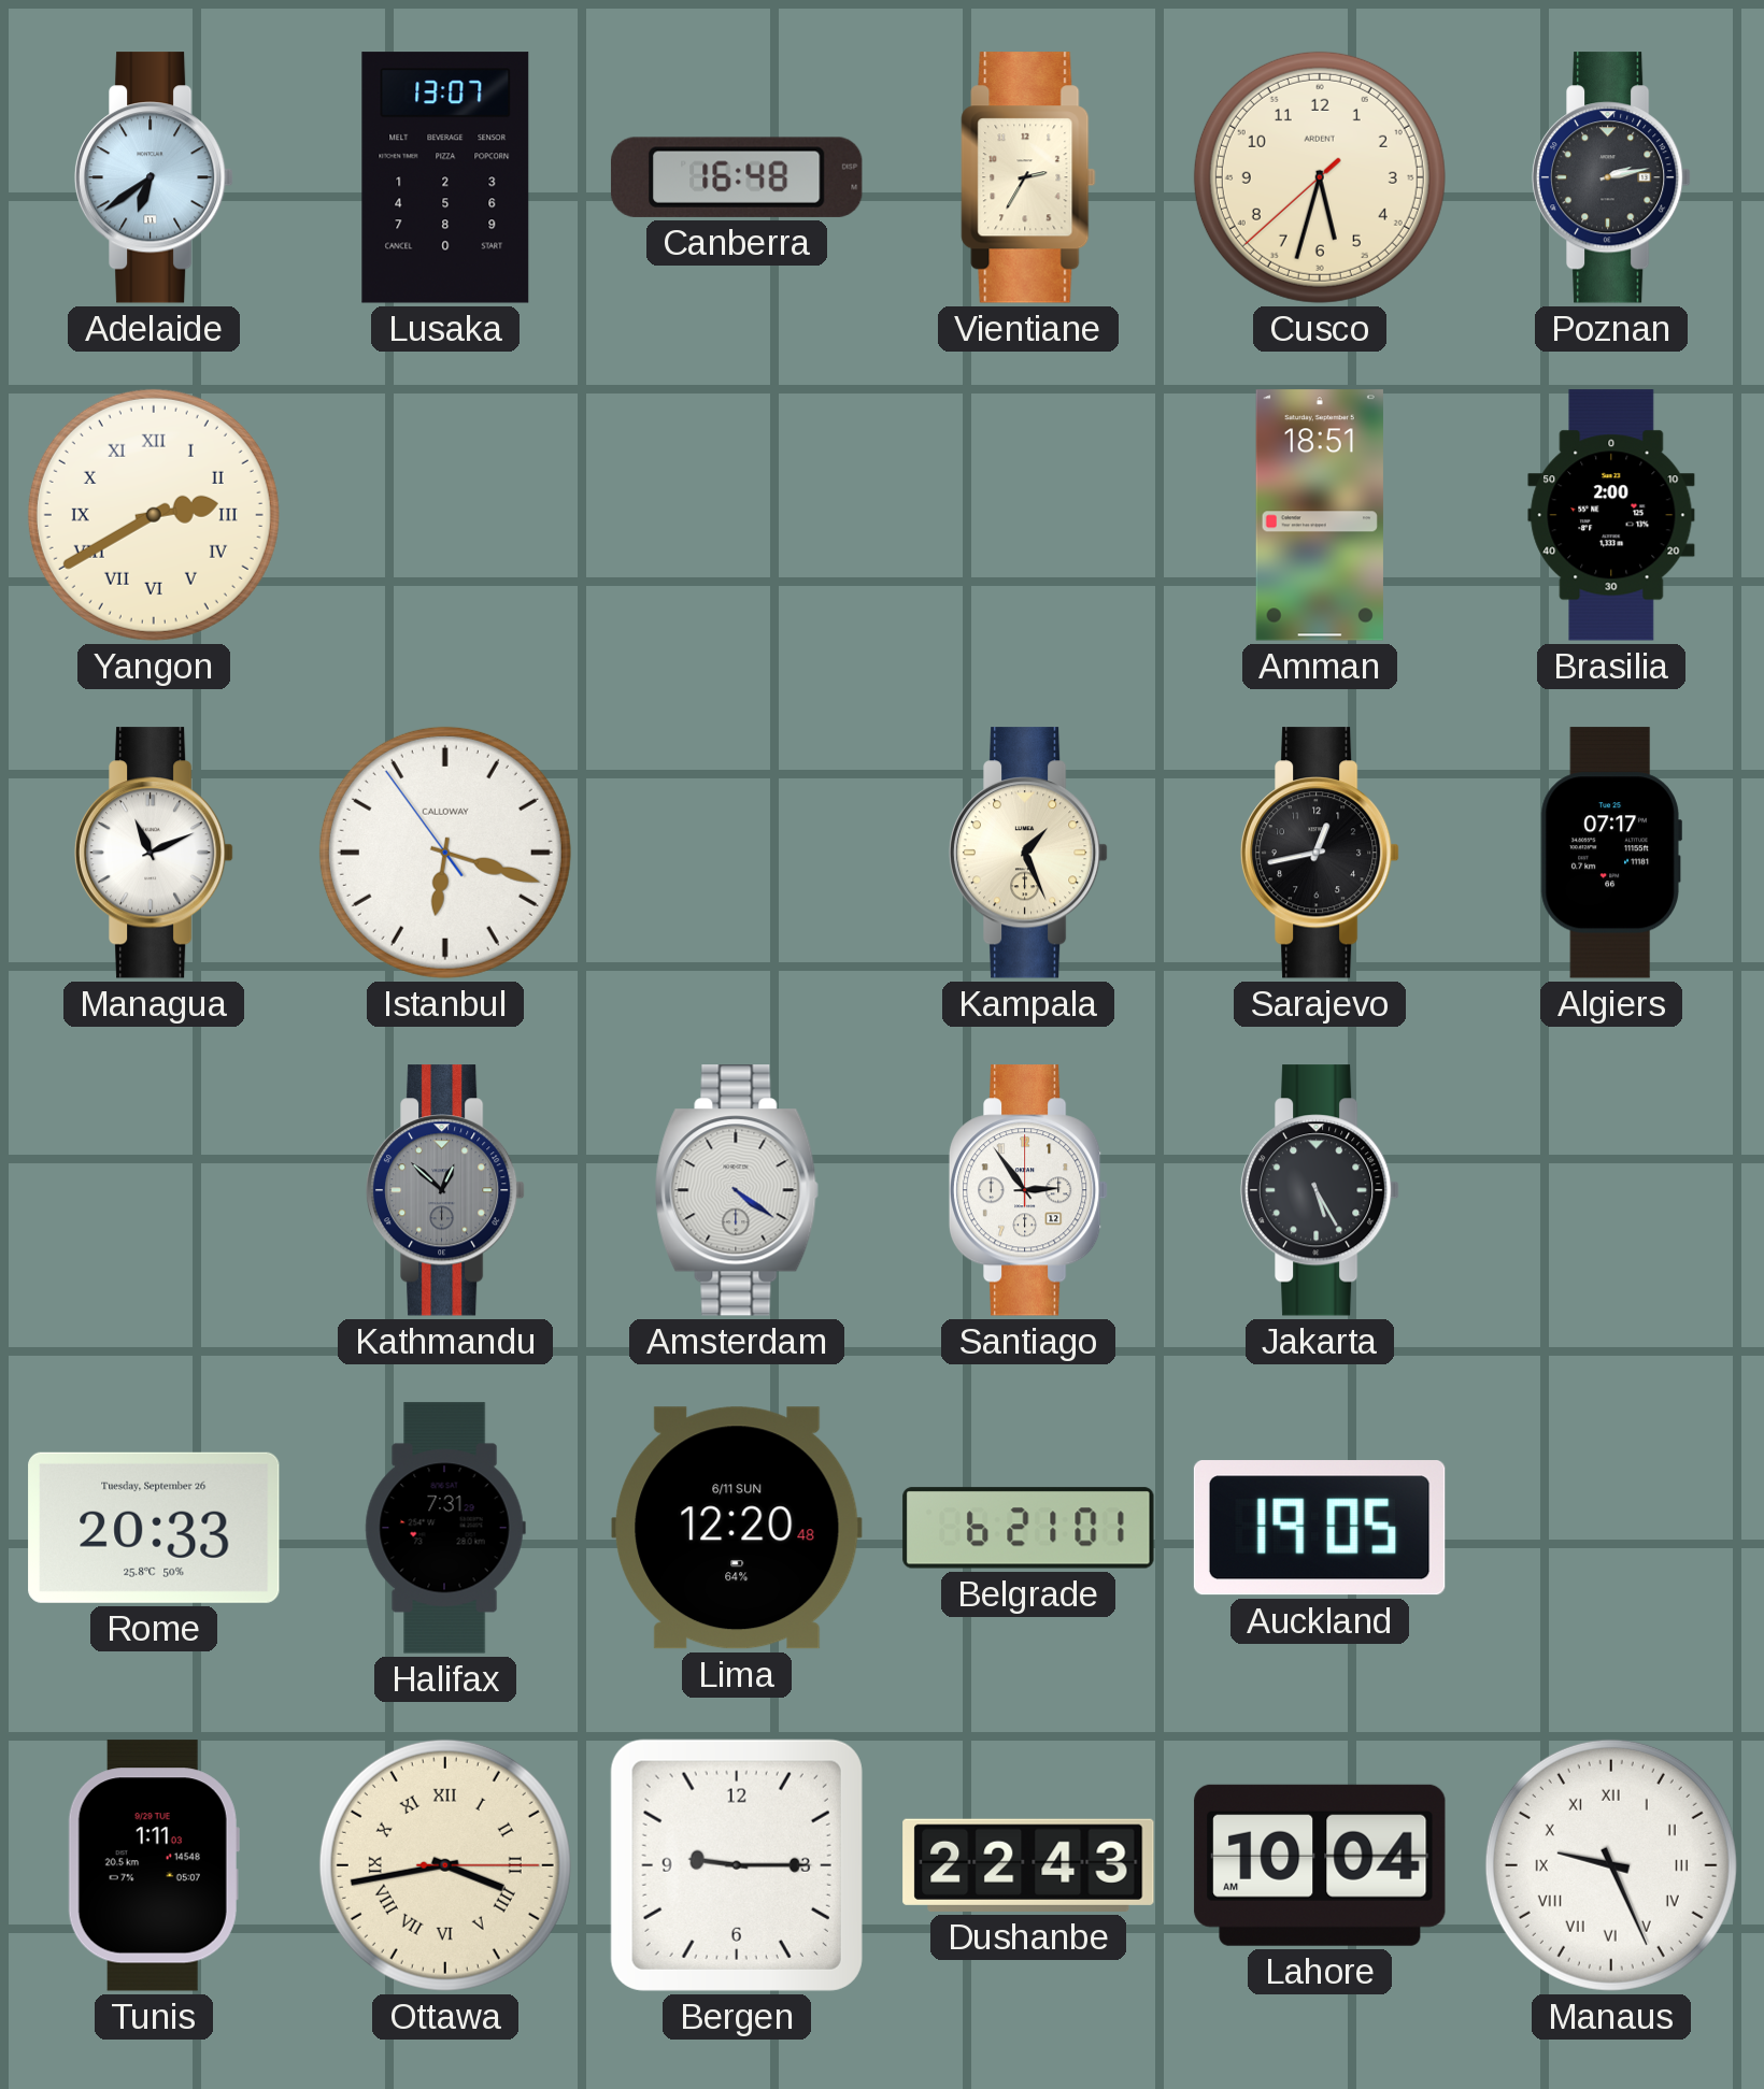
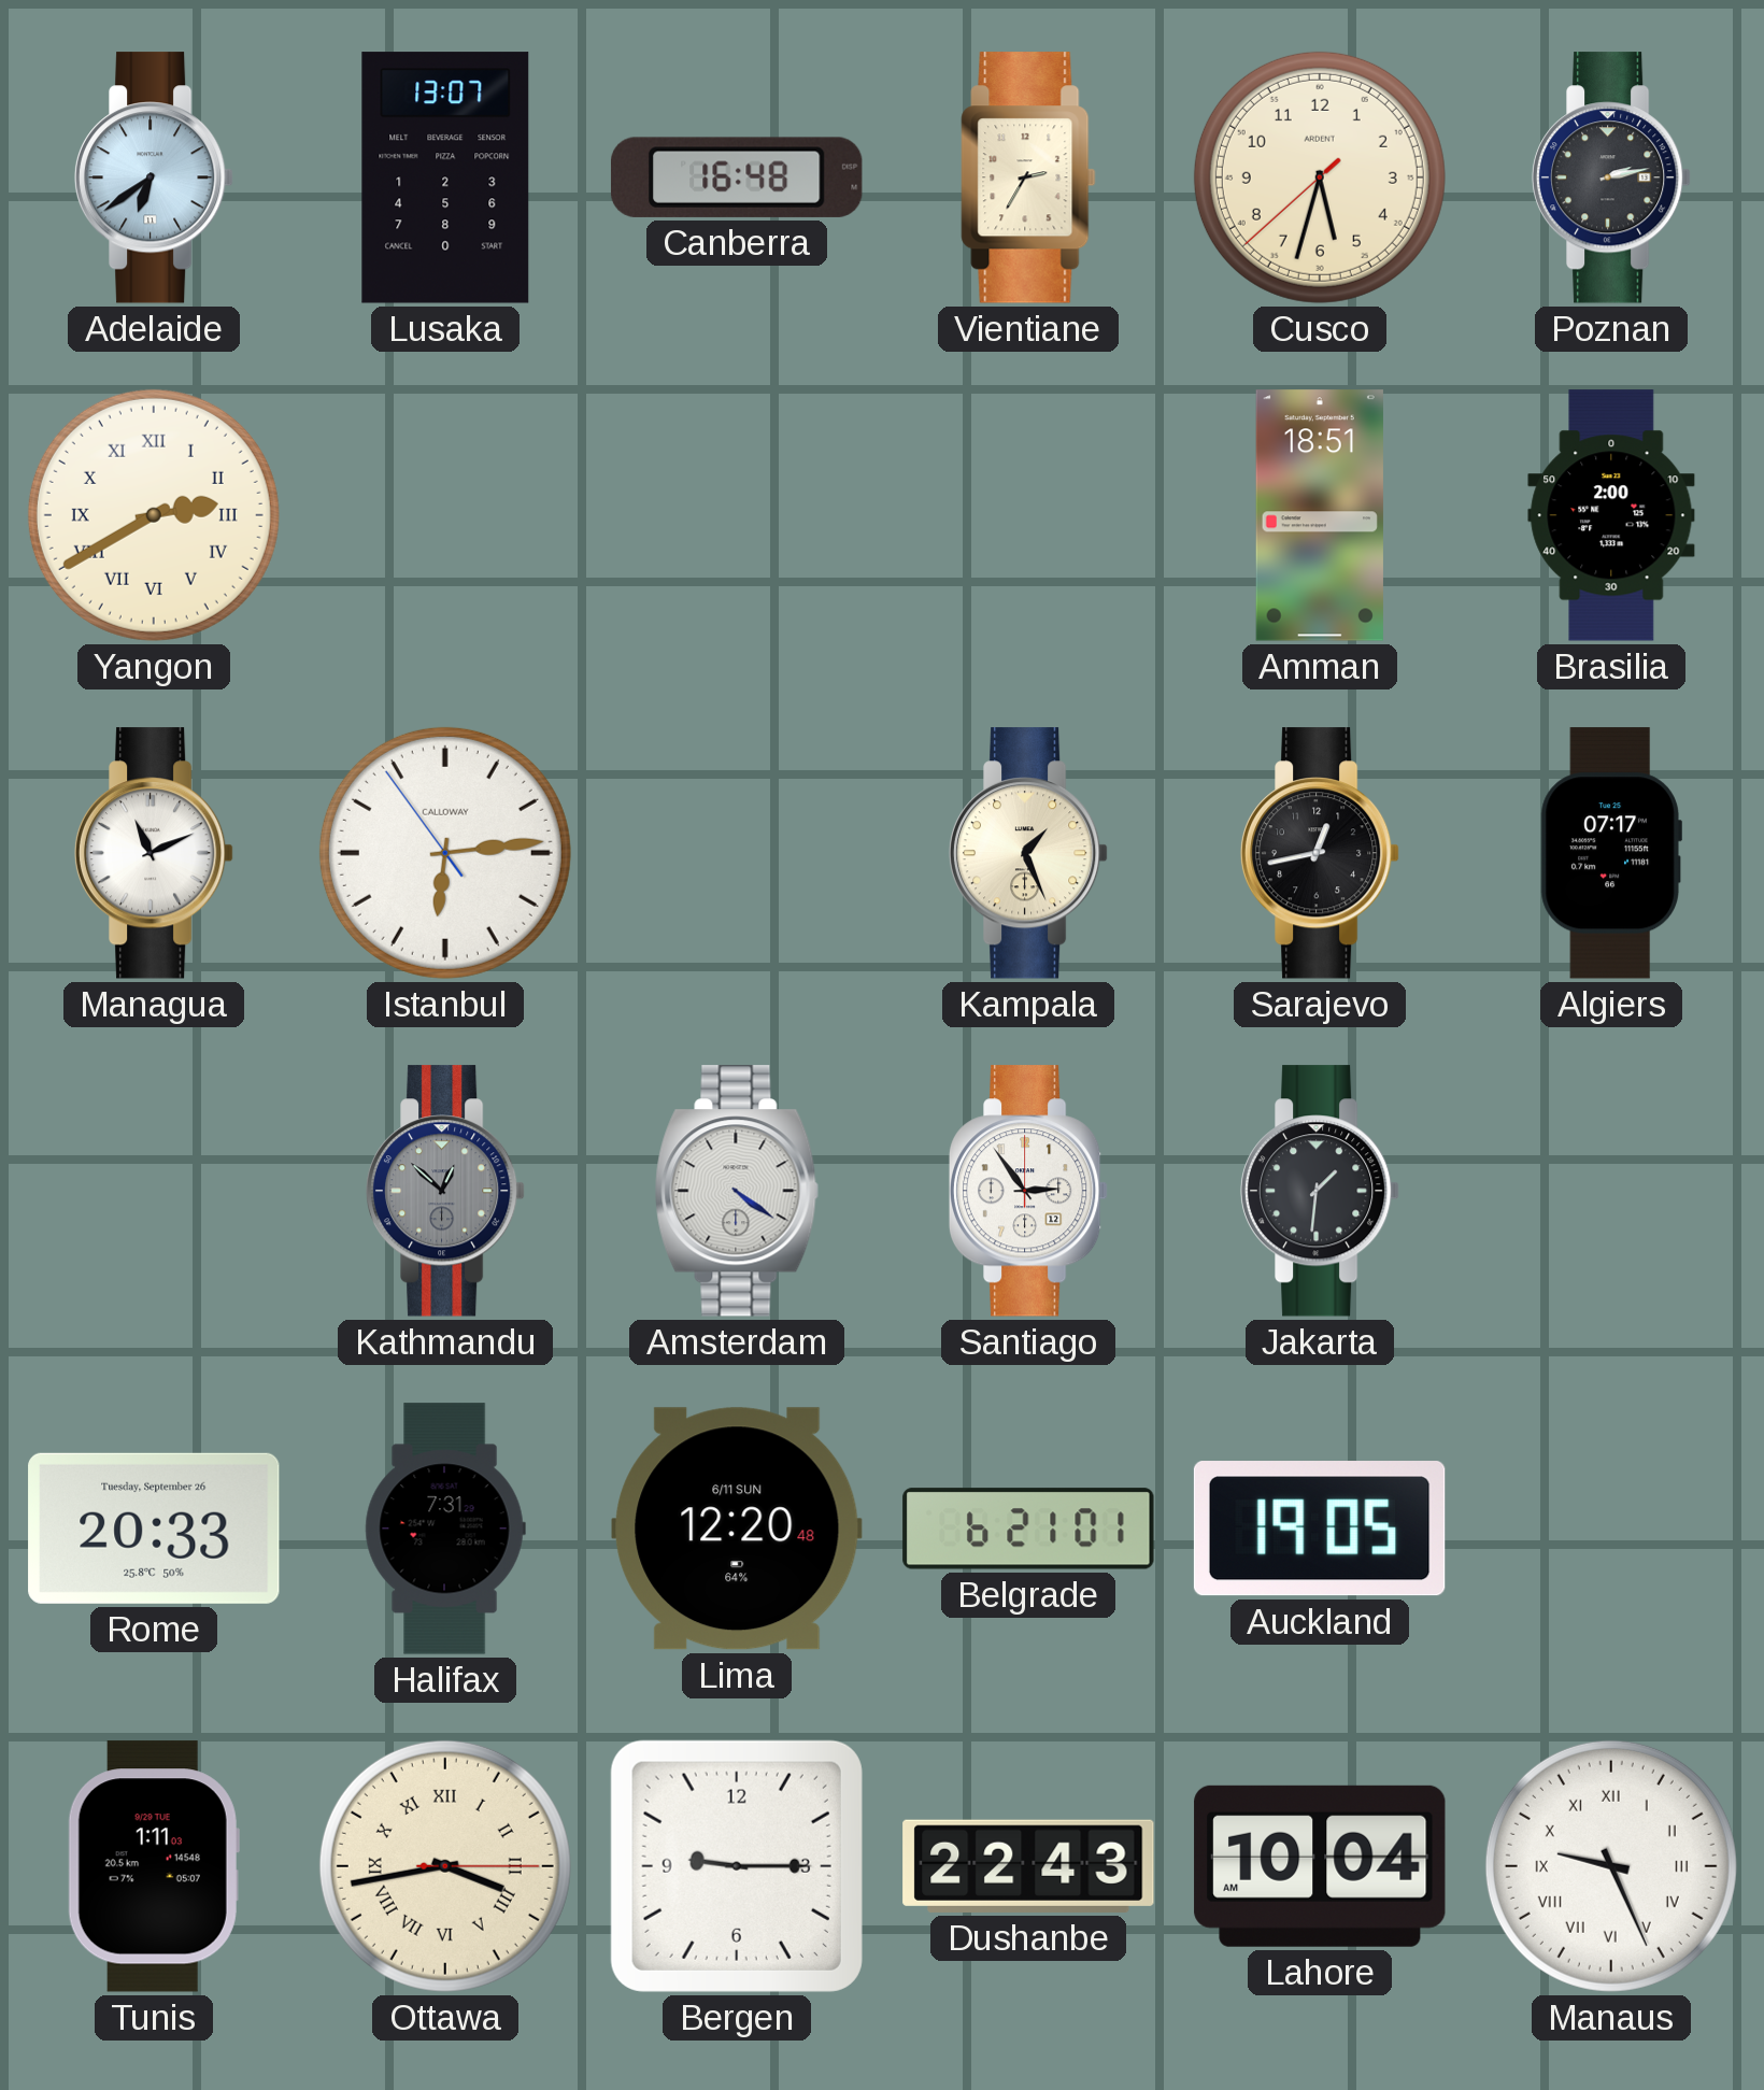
Istanbul: 6:17 -> 6:13
Jakarta: 5:25 -> 1:31
